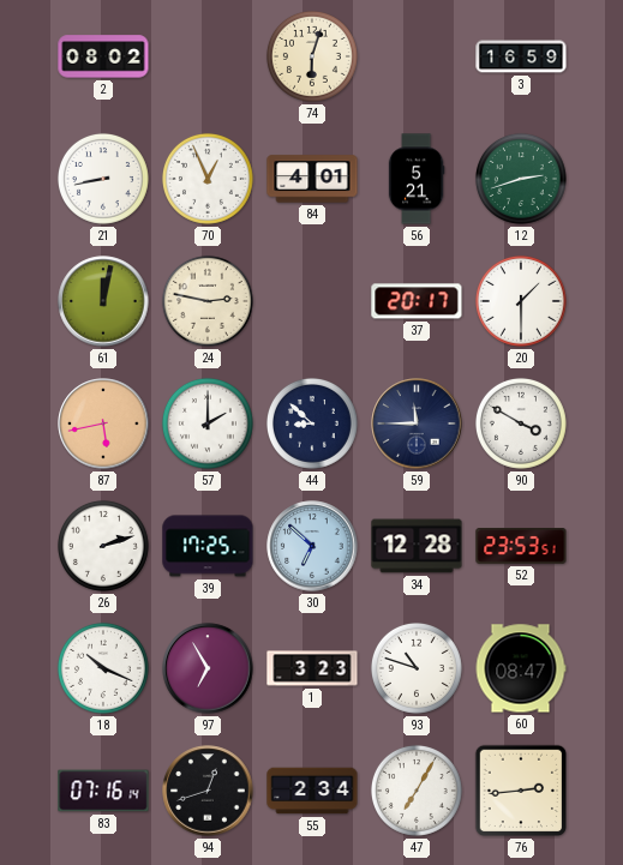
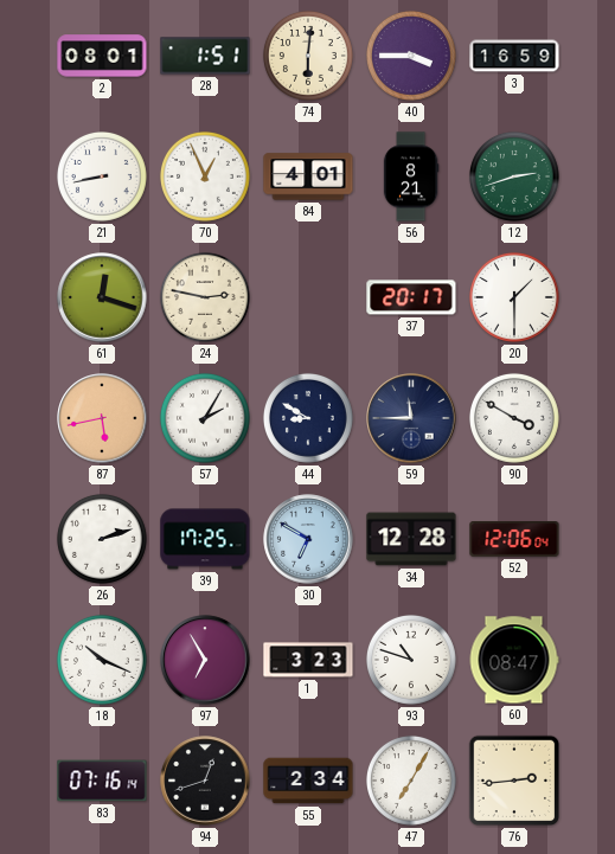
2: 08:02 -> 08:01
28: none -> 1:51
74: 6:03 -> 6:01
40: none -> 3:45
56: 5:21 -> 8:21
61: 12:02 -> 12:18
57: 2:00 -> 2:05
44: 8:52 -> 8:50
30: 6:52 -> 6:50
52: 23:53 -> 12:06
